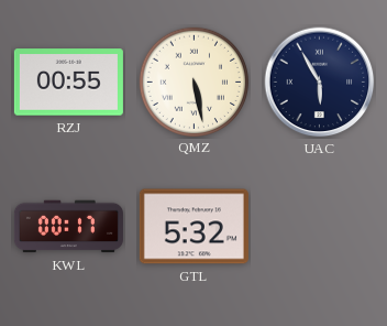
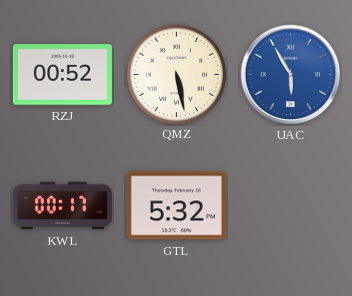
RZJ: 00:55 -> 00:52
UAC dial: navy -> blue
